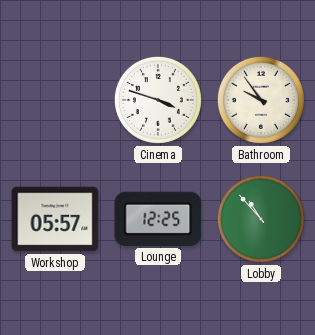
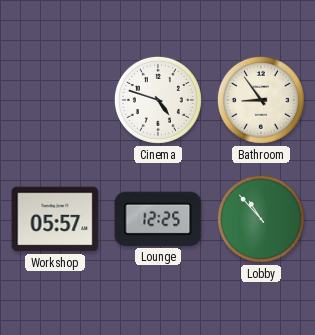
Cinema: 3:48 -> 4:48
Bathroom: 9:54 -> 8:54
